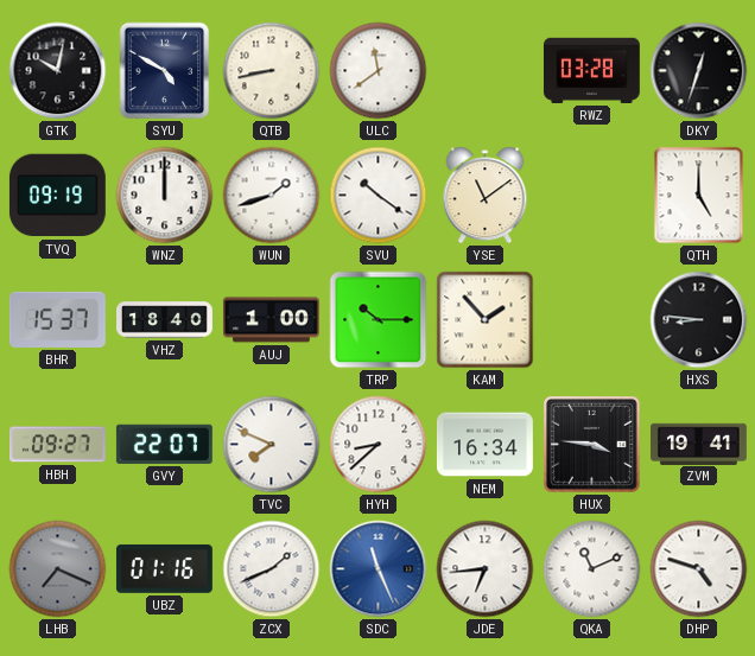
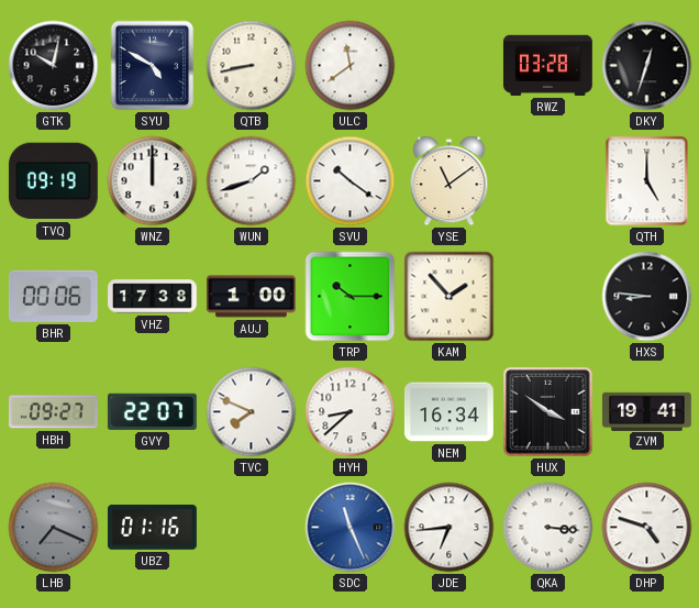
BHR: 15:37 -> 00:06
VHZ: 18:40 -> 17:38
HUX: 3:46 -> 3:51
ZCX: 1:41 -> none
QKA: 11:11 -> 3:16
